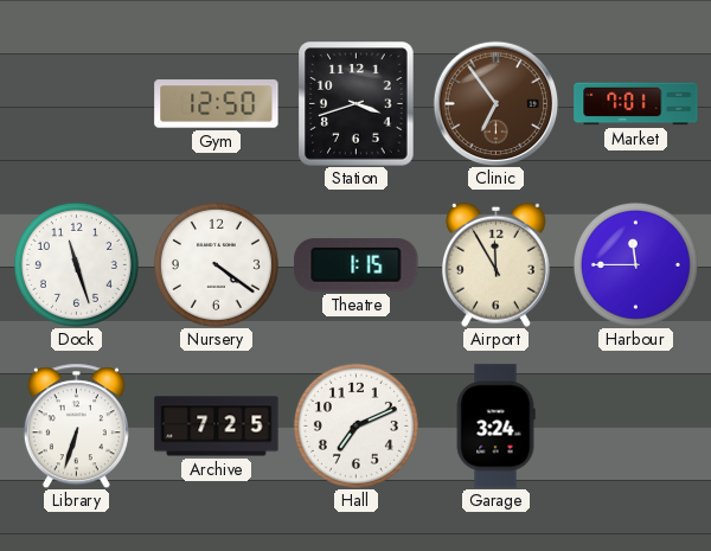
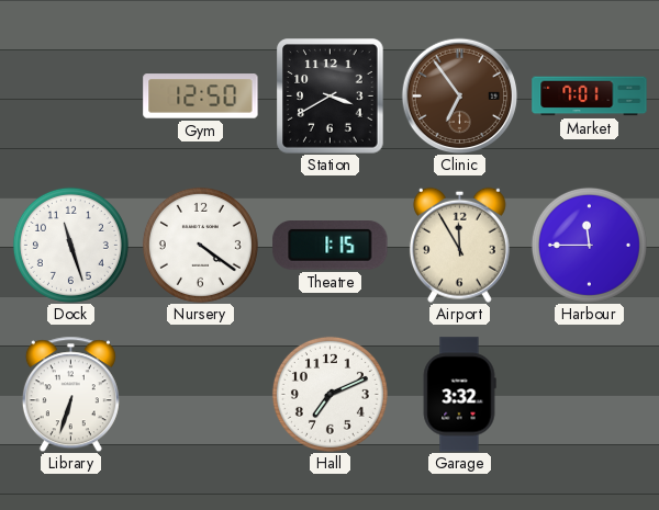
Station: 3:42 -> 3:40
Archive: 7:25 -> none
Garage: 3:24 -> 3:32
